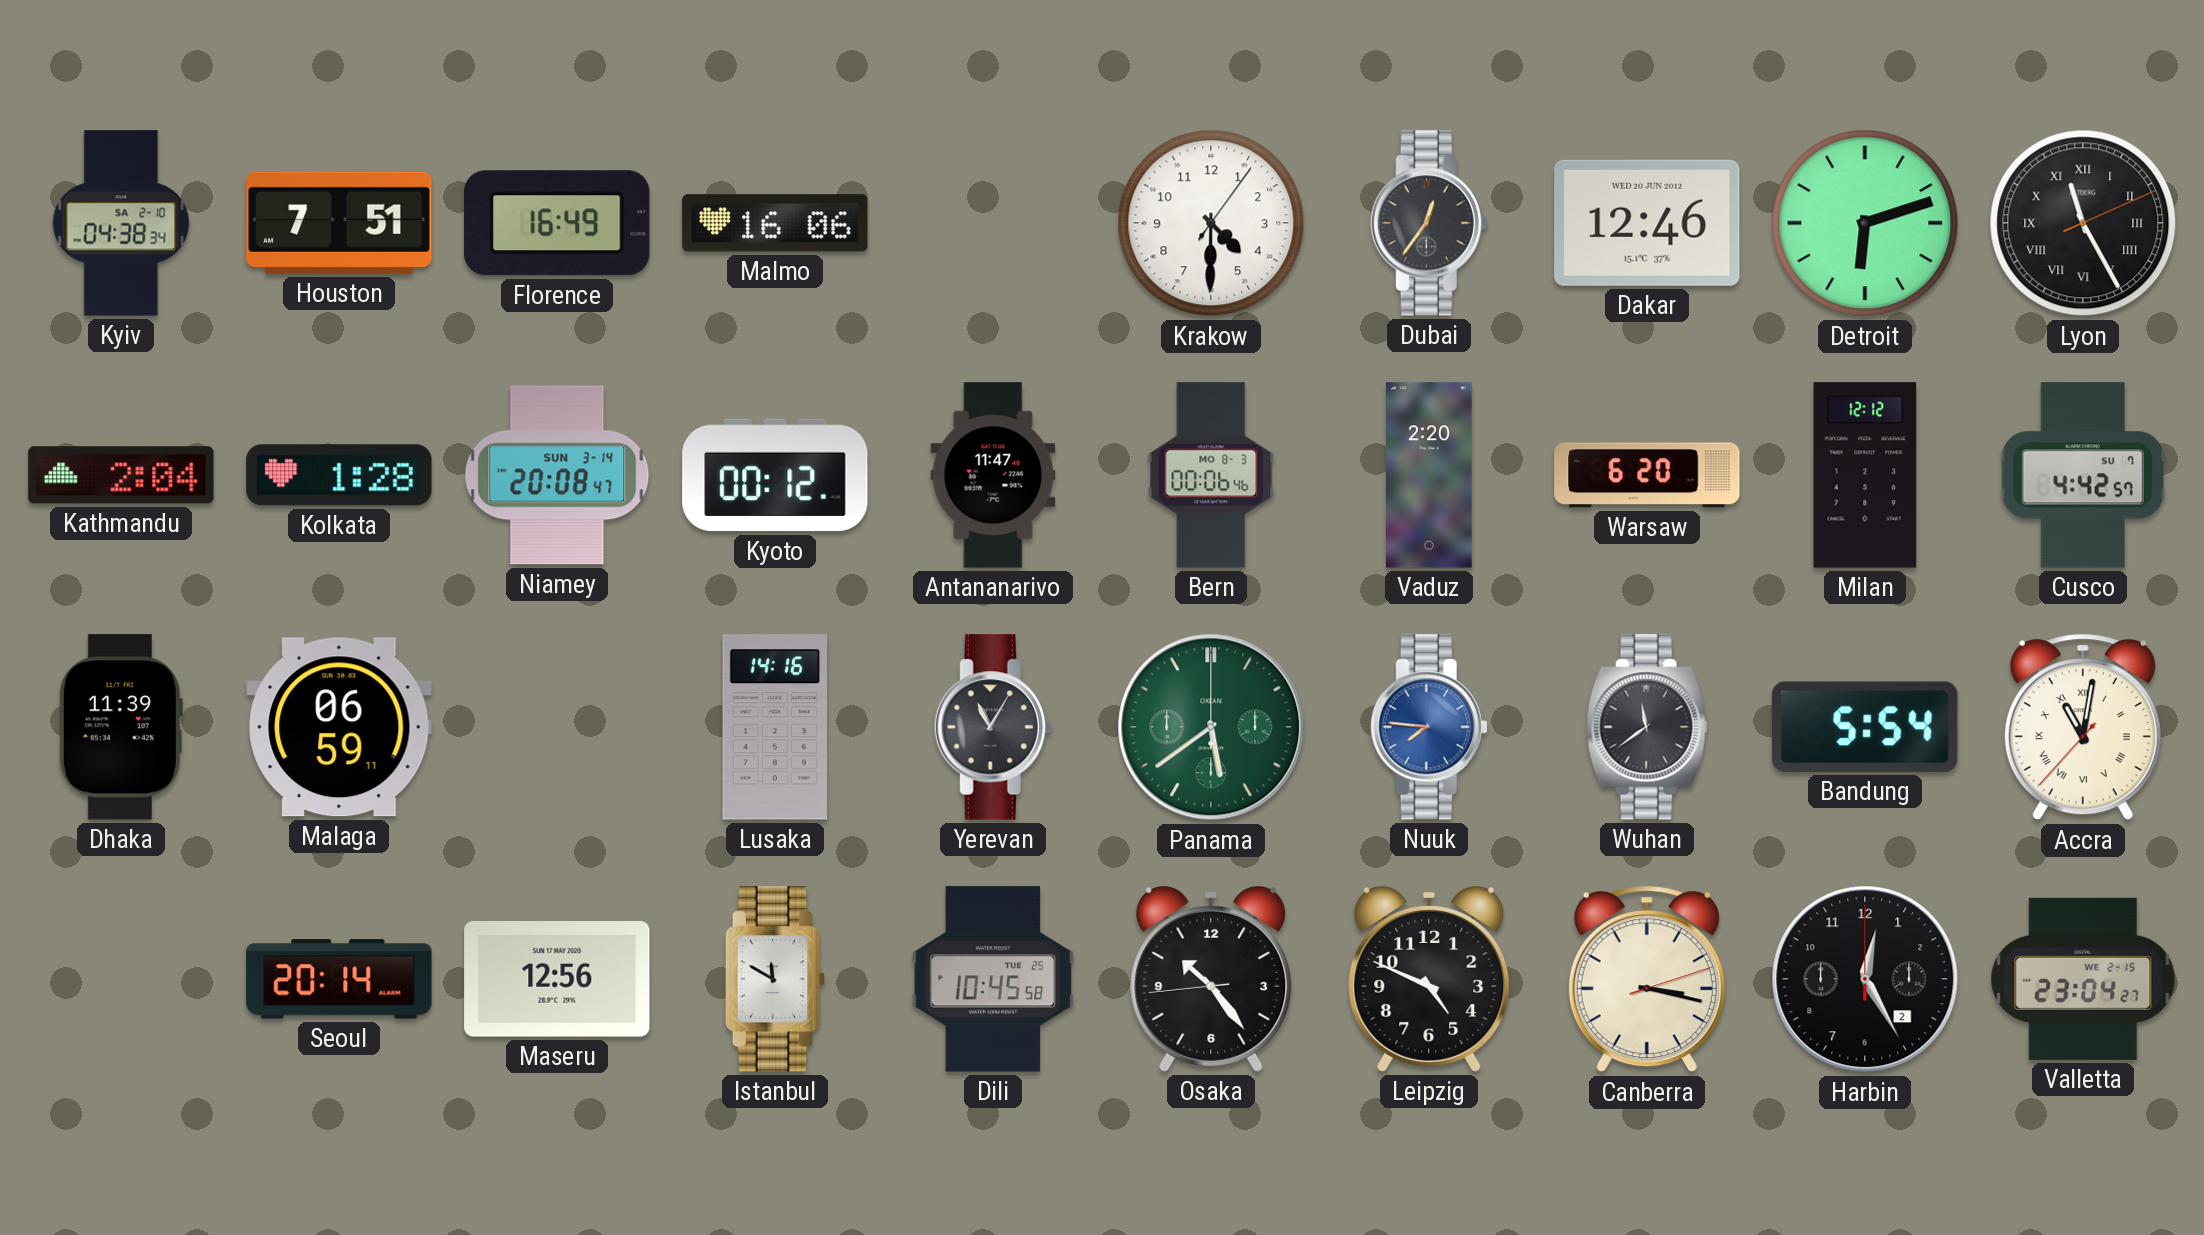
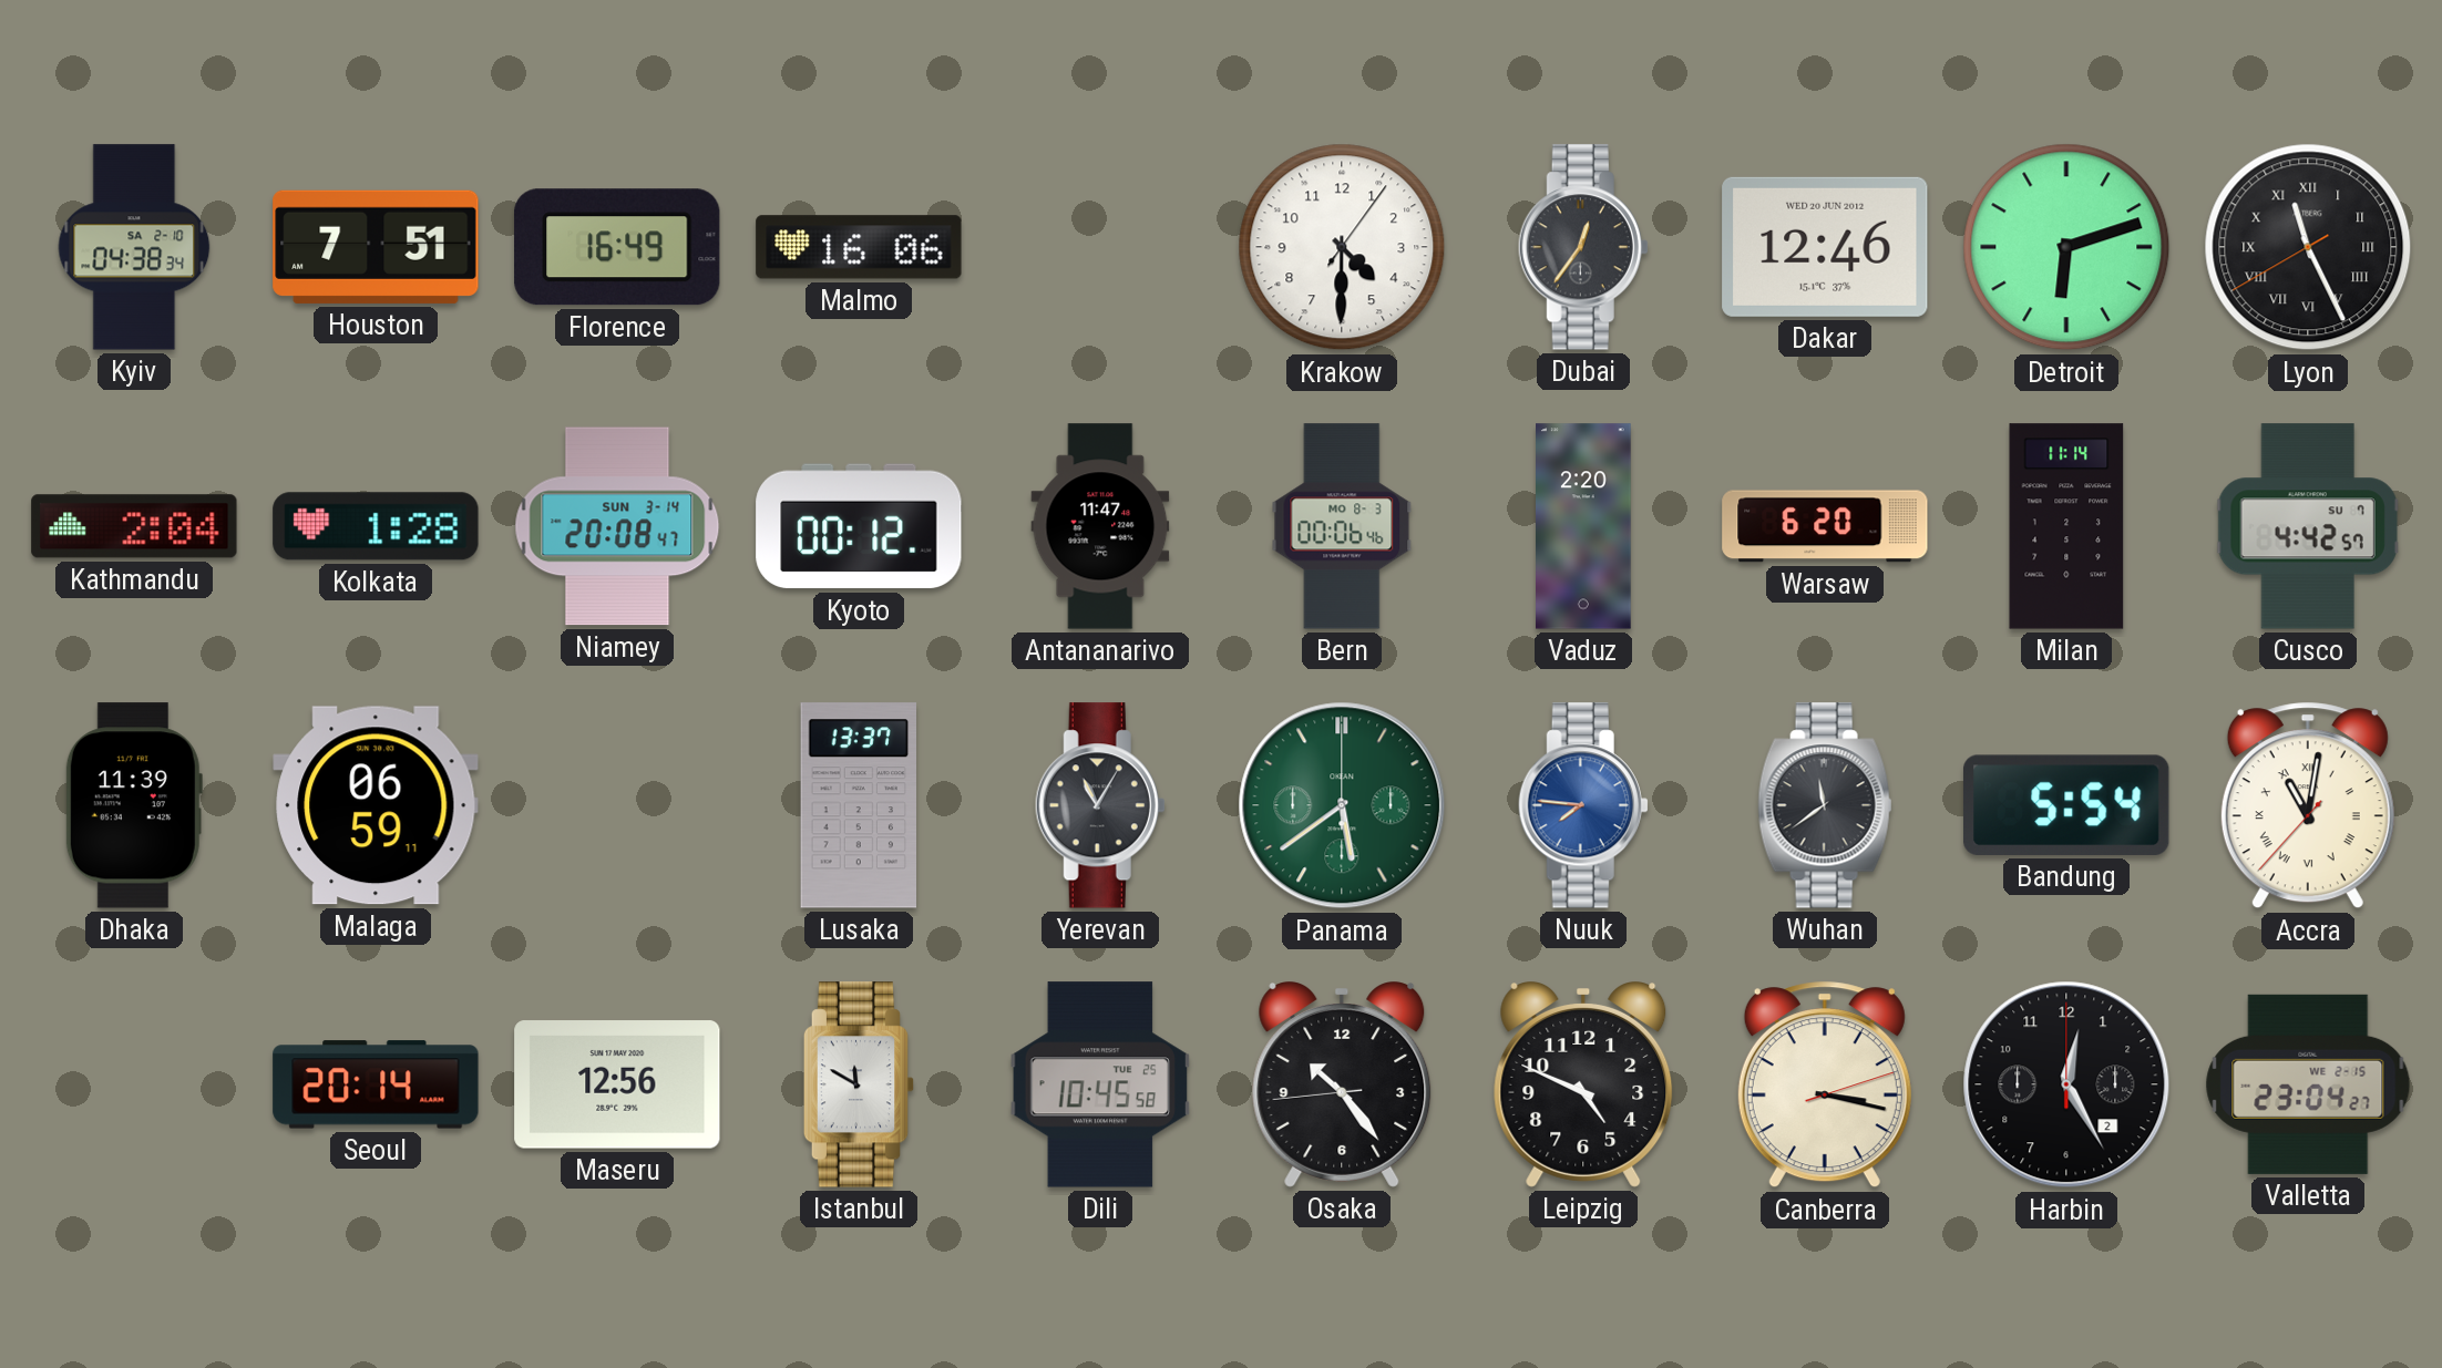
Lyon: 11:25:11 -> 11:25:40
Milan: 12:12 -> 11:14
Lusaka: 14:16 -> 13:37
